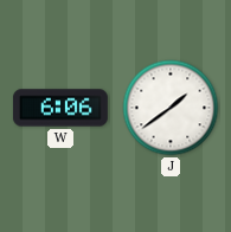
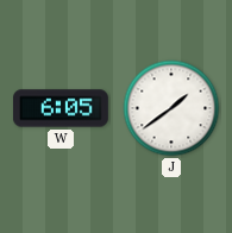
W: 6:06 -> 6:05
